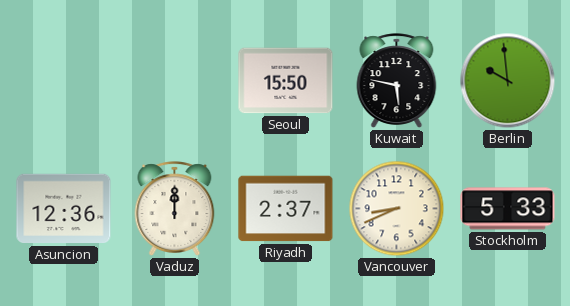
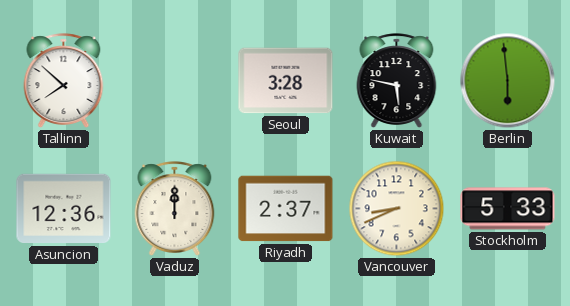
Tallinn: none -> 7:52
Seoul: 15:50 -> 3:28
Berlin: 9:59 -> 5:59
